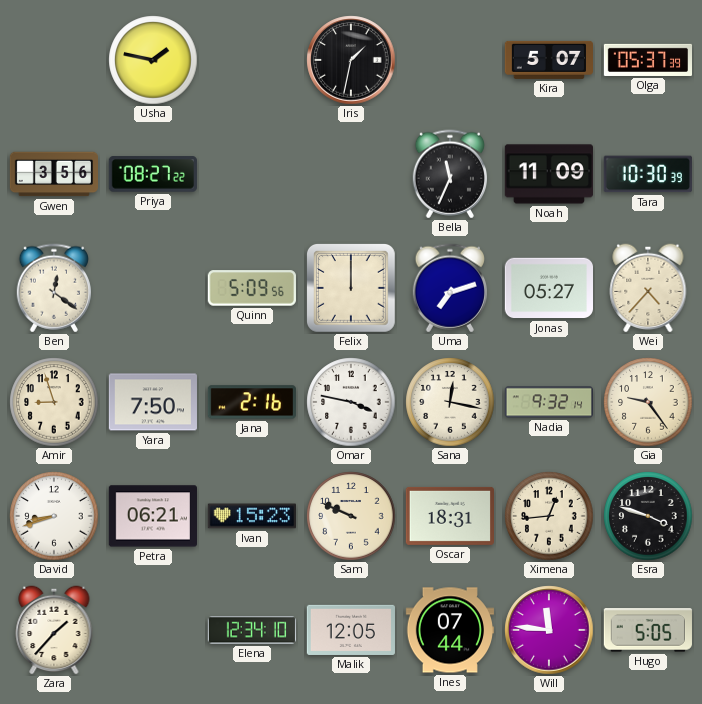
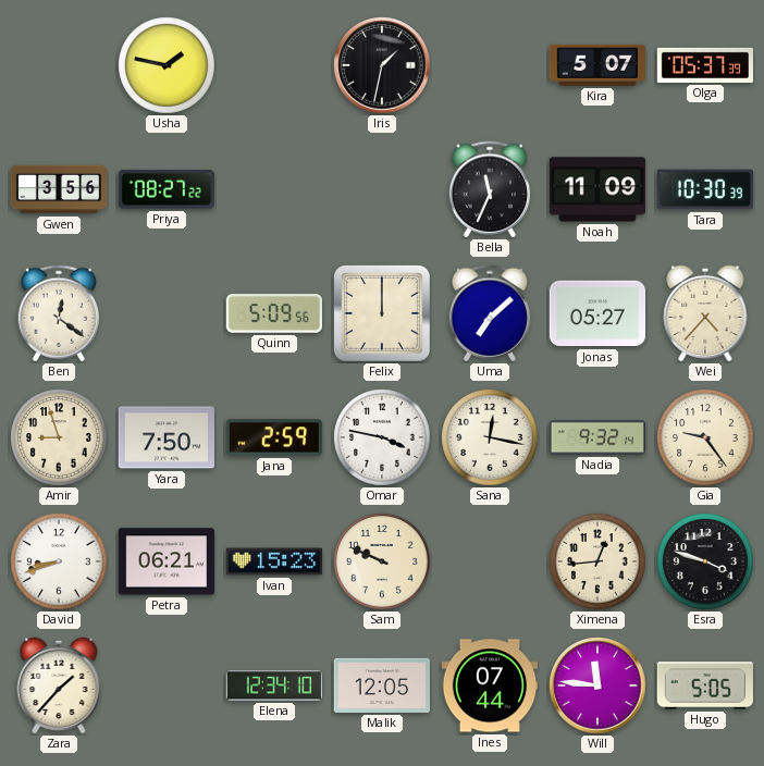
Uma: 7:12 -> 7:08
Jana: 2:16 -> 2:59
Oscar: 18:31 -> none
